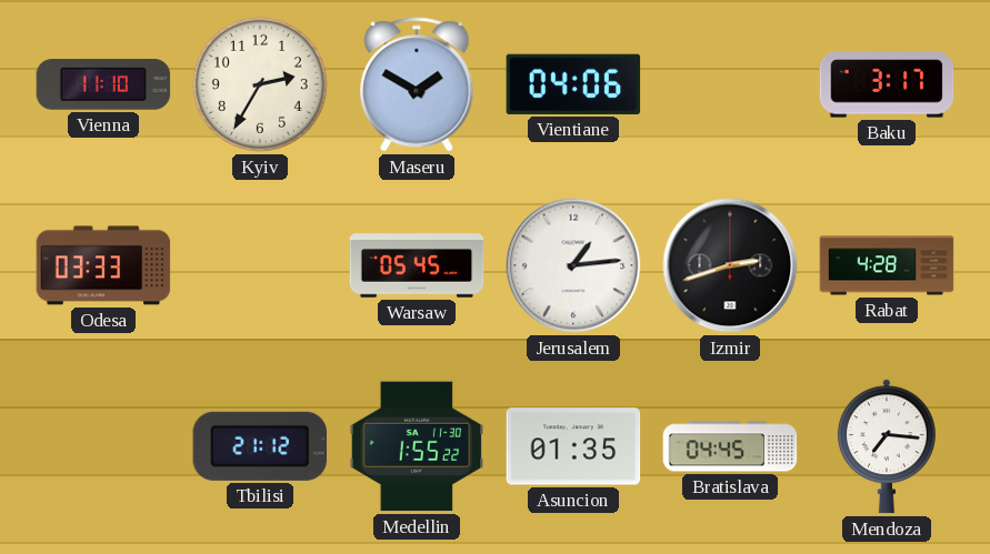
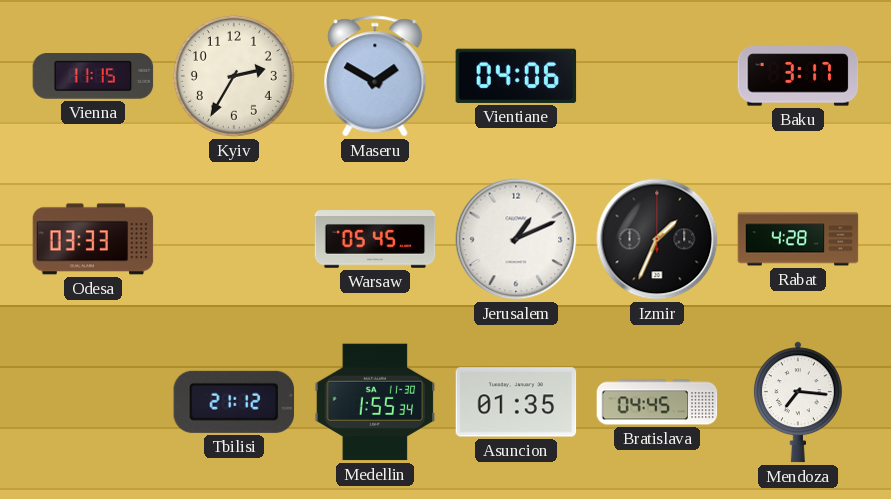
Vienna: 11:10 -> 11:15
Jerusalem: 1:14 -> 1:11
Izmir: 2:42 -> 1:34
Medellin: 1:55:22 -> 1:55:34
